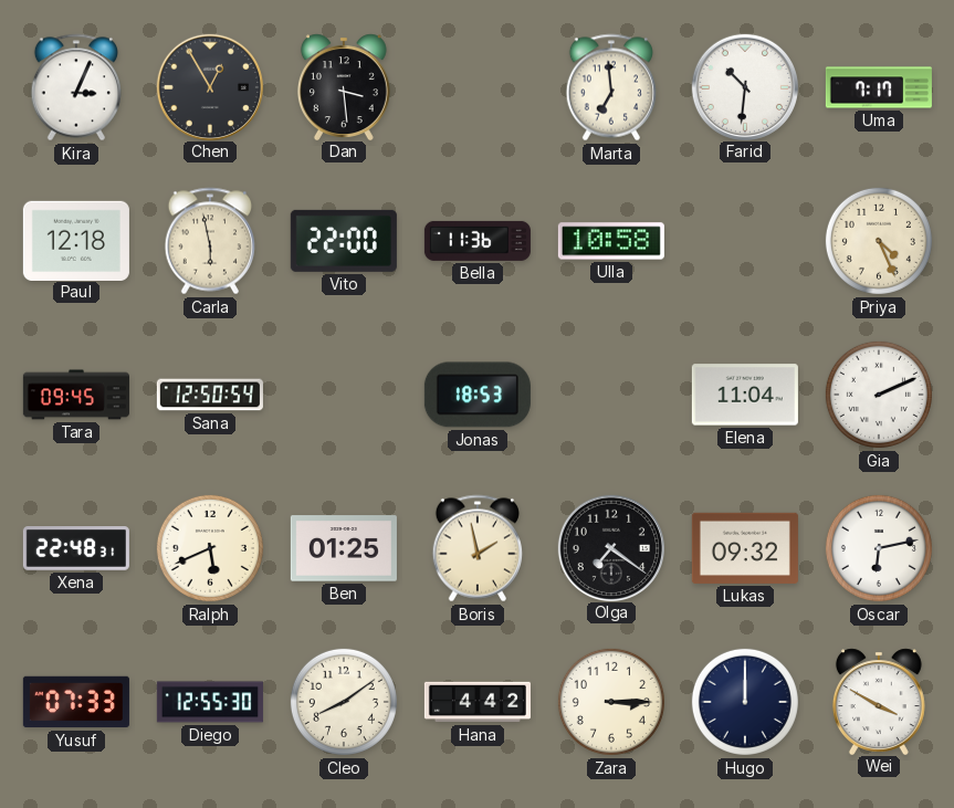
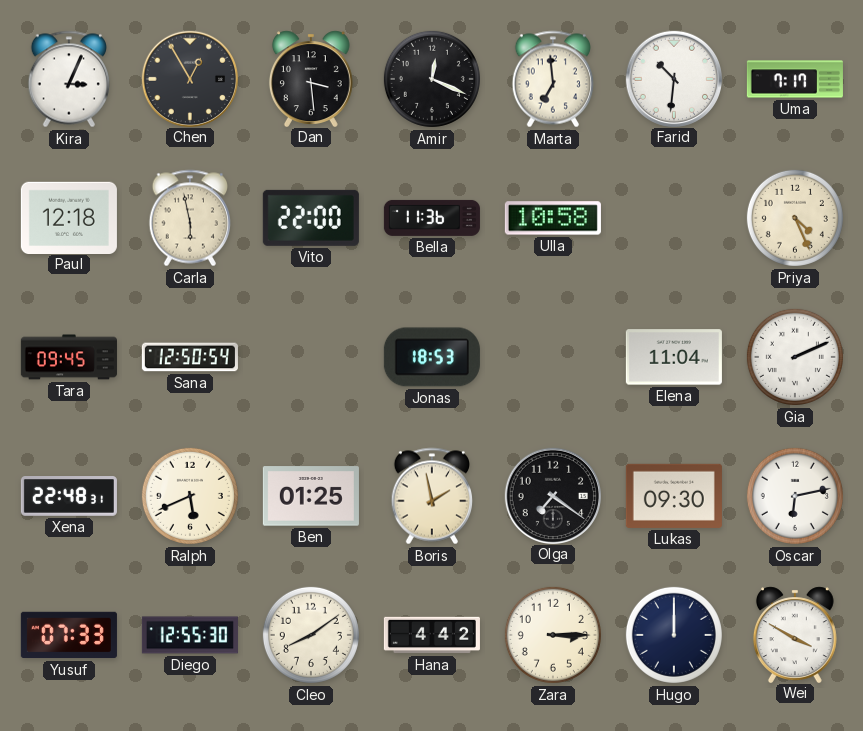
Amir: none -> 12:19
Lukas: 09:32 -> 09:30
